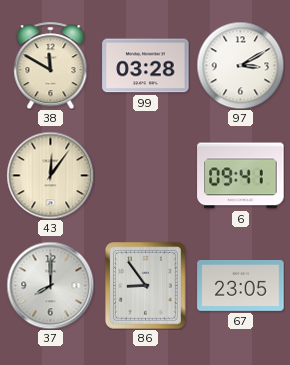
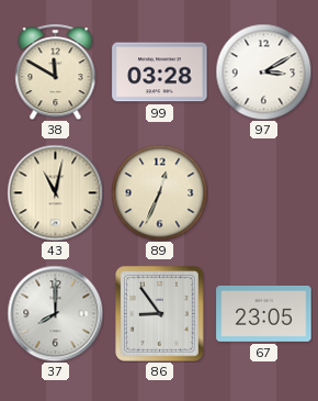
43: 12:06 -> 11:02
89: none -> 12:34
6: 09:41 -> none
